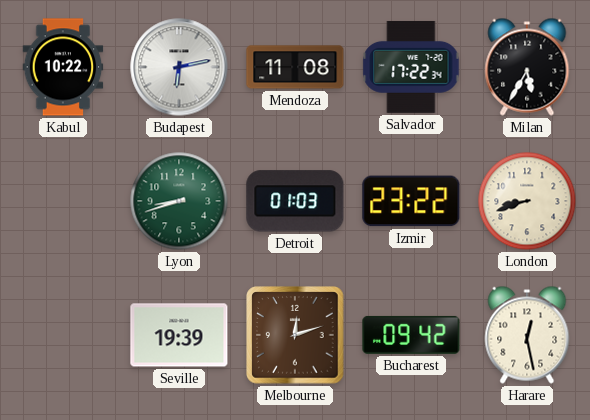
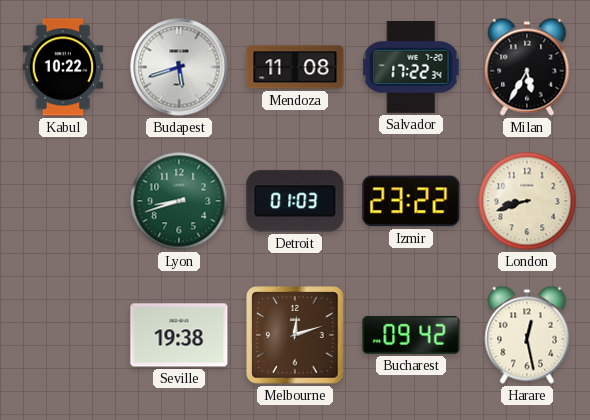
Budapest: 6:13 -> 5:42
Seville: 19:39 -> 19:38
